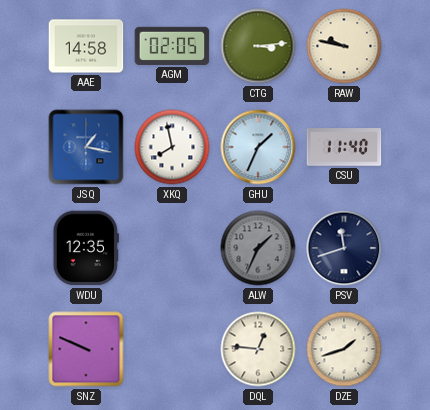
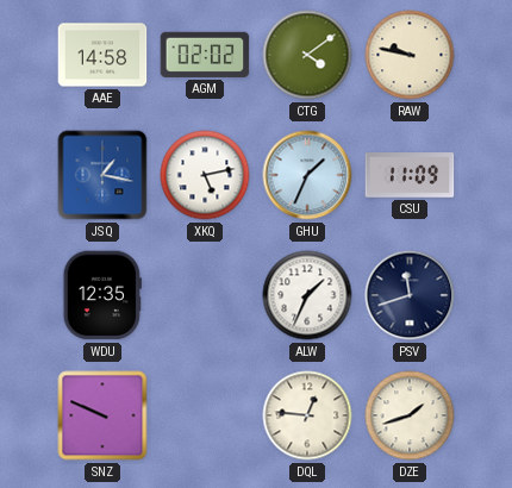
AGM: 02:05 -> 02:02
CTG: 3:14 -> 4:09
XKQ: 7:58 -> 5:13
CSU: 11:40 -> 11:09
ALW dial: grey -> white
